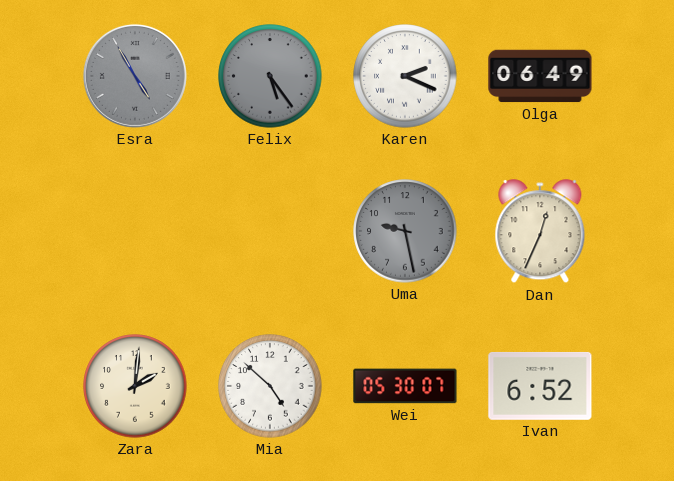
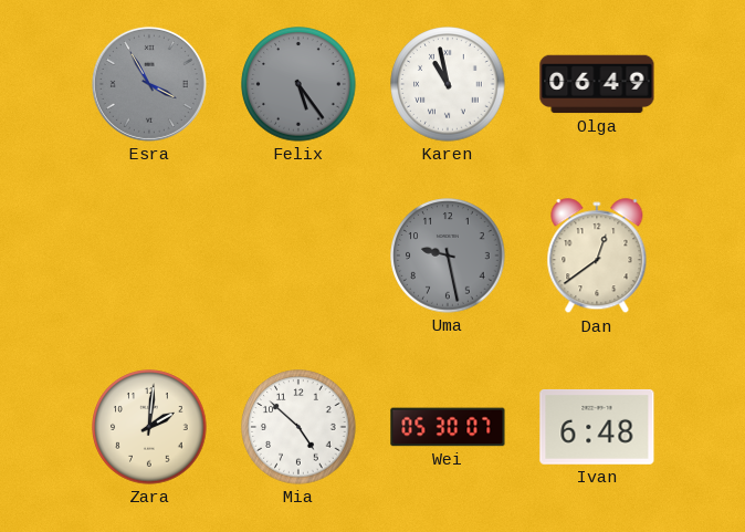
Esra: 4:55 -> 3:55
Karen: 2:19 -> 10:58
Dan: 12:34 -> 12:39
Ivan: 6:52 -> 6:48
